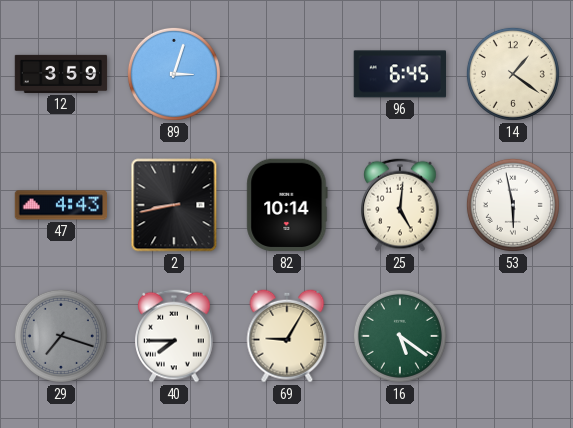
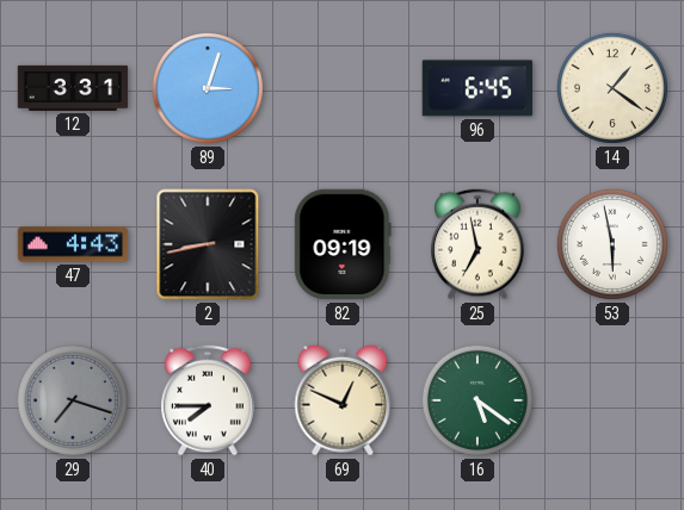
12: 3:59 -> 3:31
82: 10:14 -> 09:19
25: 5:01 -> 6:58
69: 9:05 -> 12:49
